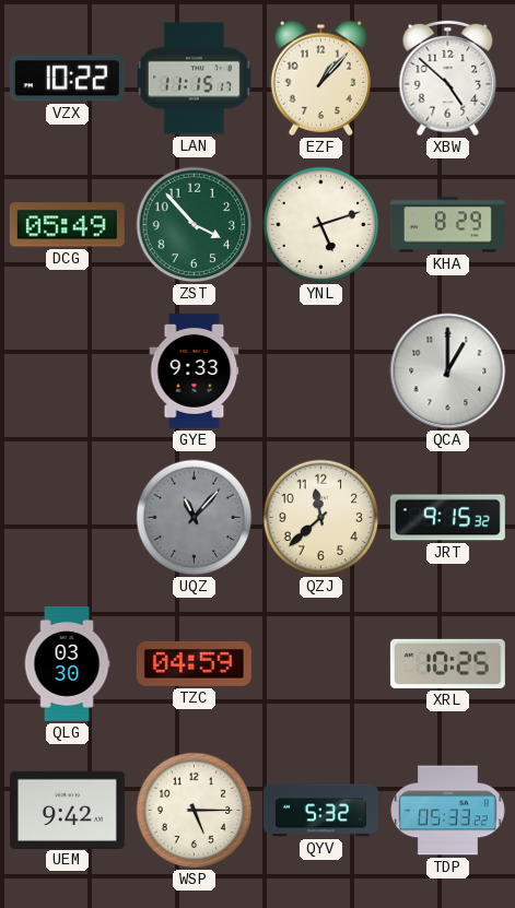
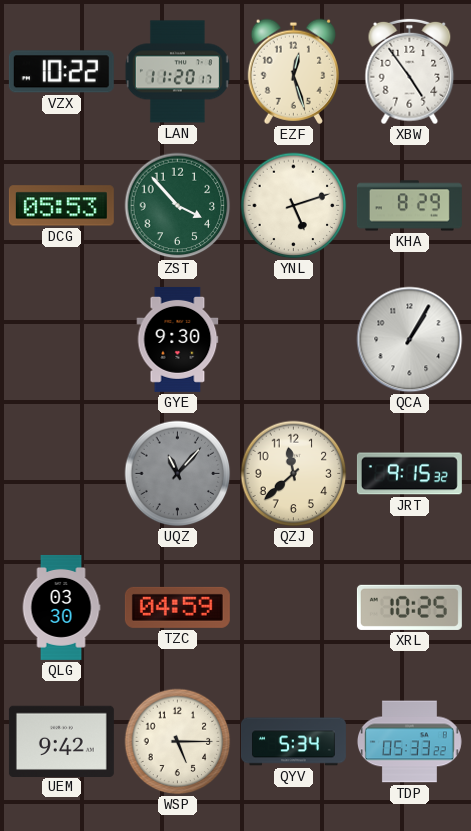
LAN: 11:15 -> 11:20
EZF: 1:07 -> 12:27
XBW: 4:52 -> 4:54
DCG: 05:49 -> 05:53
GYE: 9:33 -> 9:30
QCA: 1:00 -> 1:05
QYV: 5:32 -> 5:34
